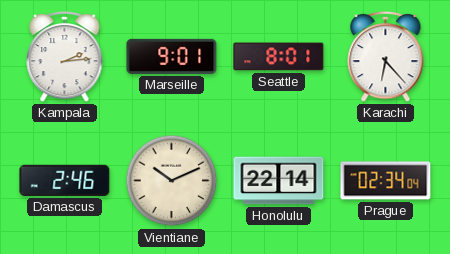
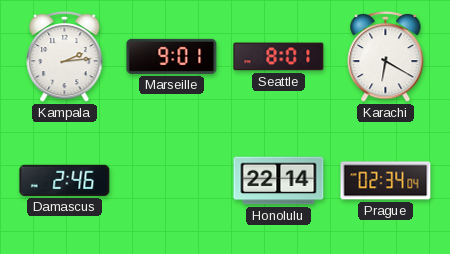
Karachi: 6:23 -> 6:20
Vientiane: 10:11 -> none
